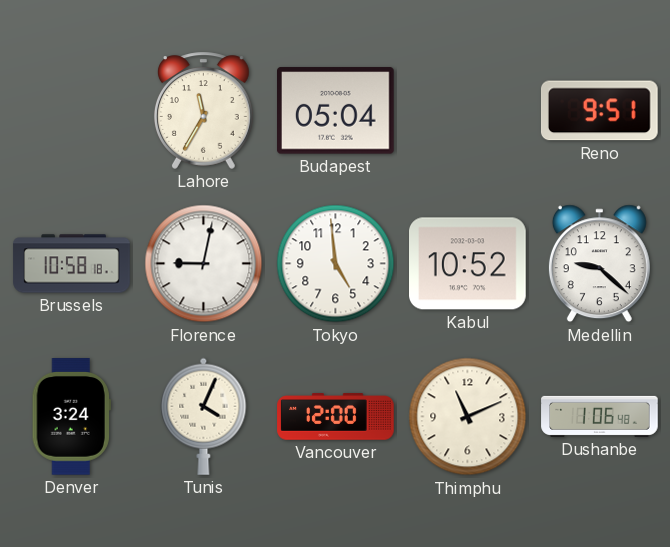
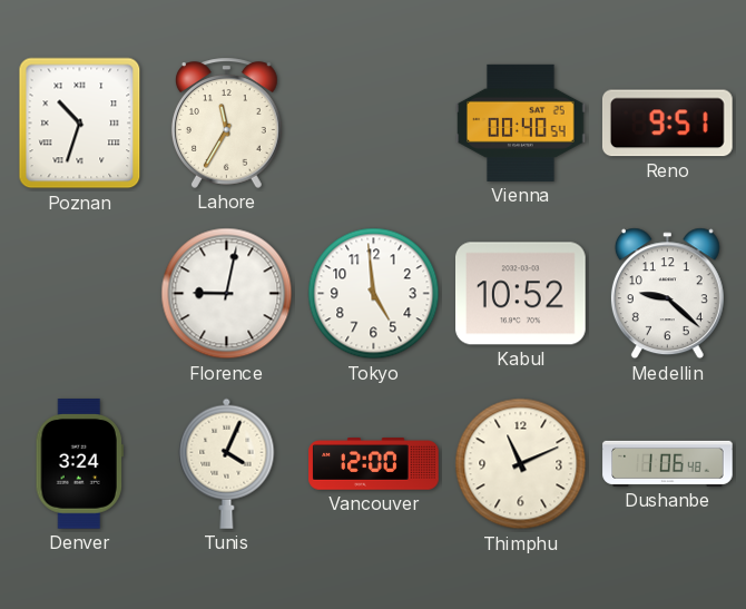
Poznan: none -> 10:33
Budapest: 05:04 -> none
Vienna: none -> 00:40
Brussels: 10:58 -> none
